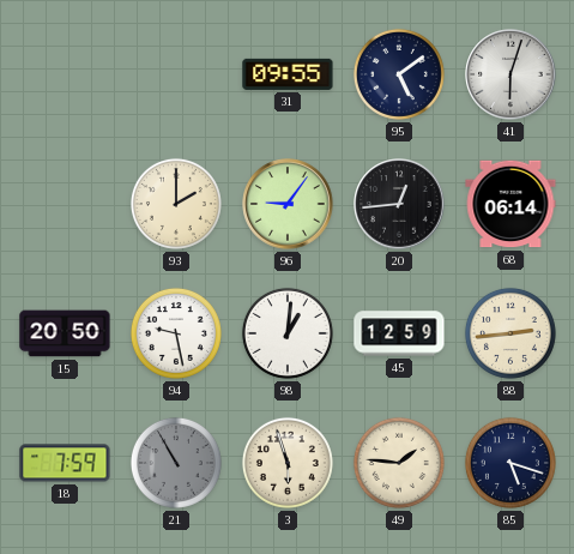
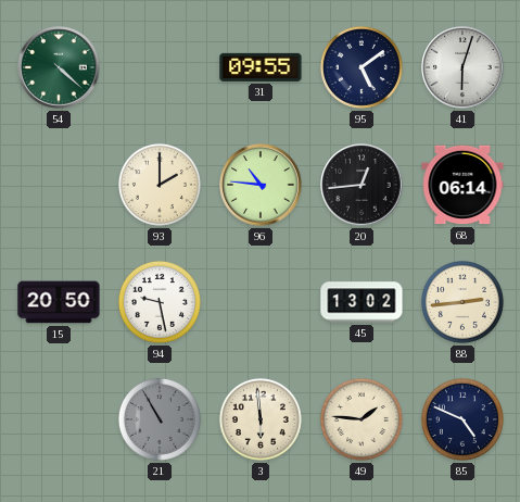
54: none -> 4:22
96: 9:06 -> 10:46
98: 1:01 -> none
45: 12:59 -> 13:02
18: 7:59 -> none
3: 5:57 -> 5:59
85: 5:18 -> 4:49
